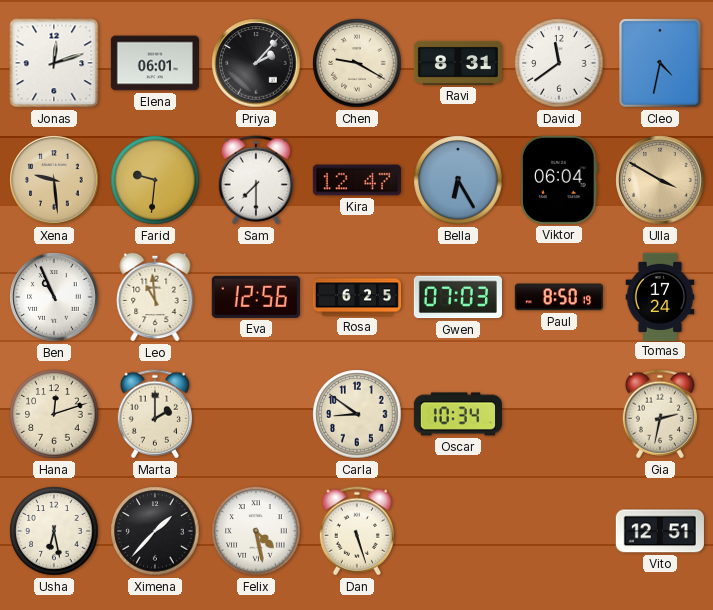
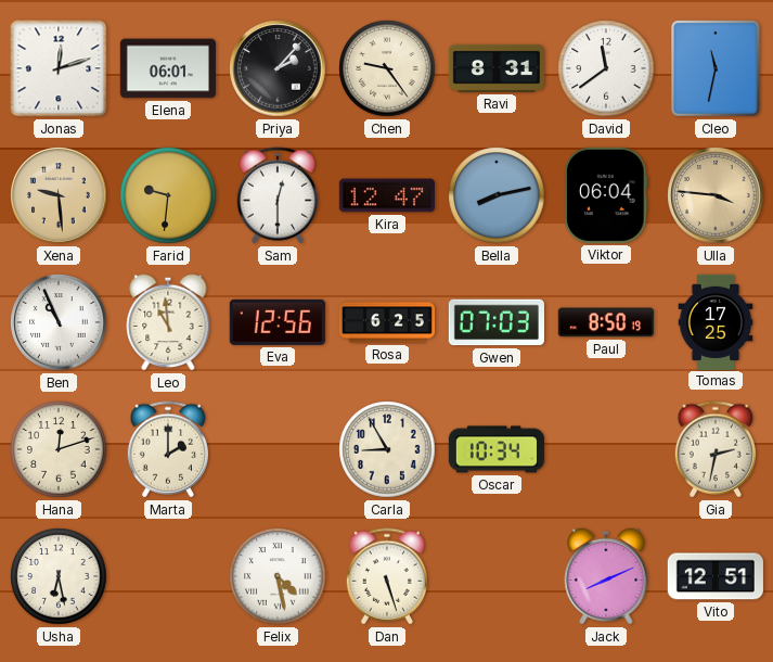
Chen: 9:20 -> 9:24
Cleo: 4:32 -> 11:32
Sam: 7:30 -> 12:30
Bella: 6:25 -> 8:13
Ulla: 3:50 -> 3:46
Tomas: 17:24 -> 17:25
Carla: 8:51 -> 8:55
Ximena: 1:37 -> none
Jack: none -> 8:11
